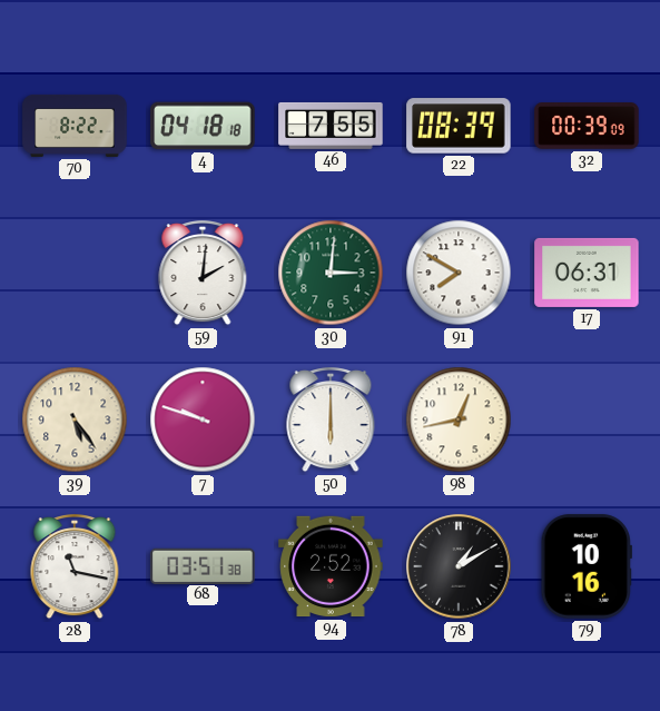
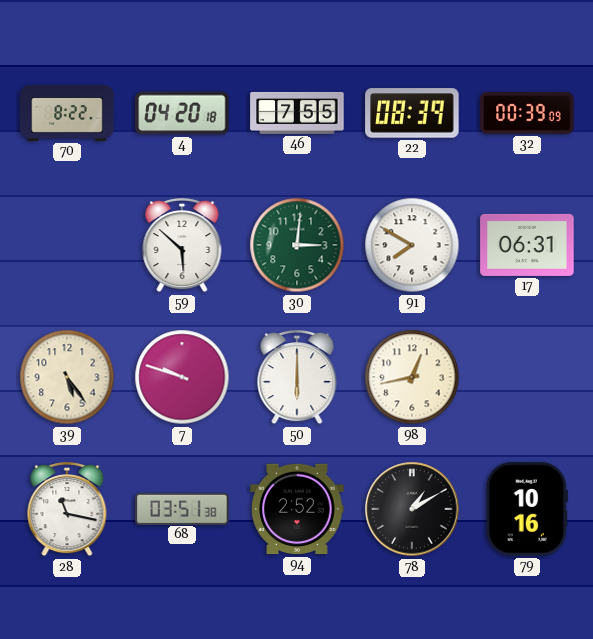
4: 04:18 -> 04:20
59: 2:01 -> 5:52
